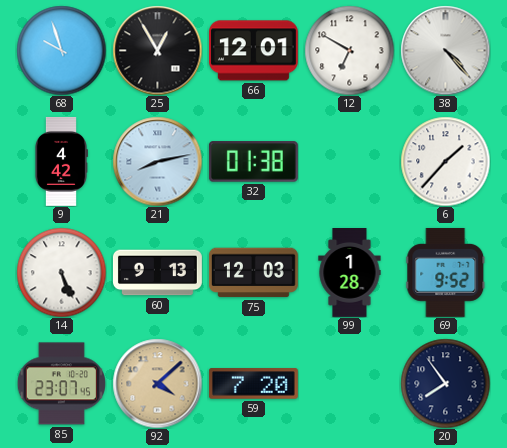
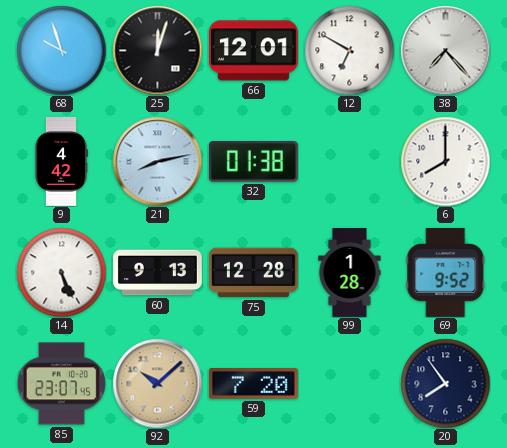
25: 12:55 -> 12:03
38: 4:23 -> 7:23
6: 1:37 -> 8:00
75: 12:03 -> 12:28
92: 4:08 -> 10:08
